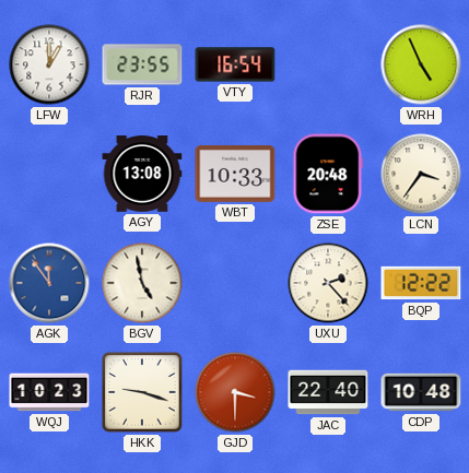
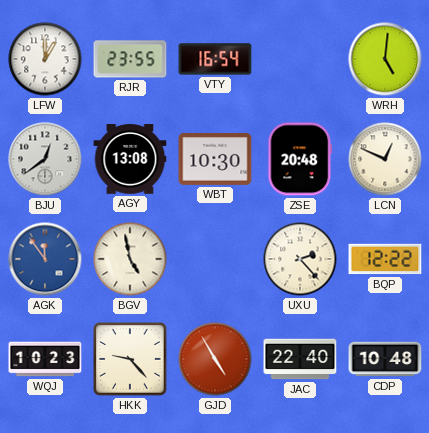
WRH: 4:56 -> 5:01
BJU: none -> 12:39
WBT: 10:33 -> 10:30
LCN: 3:36 -> 12:49
HKK: 9:18 -> 9:23
GJD: 3:30 -> 4:55
